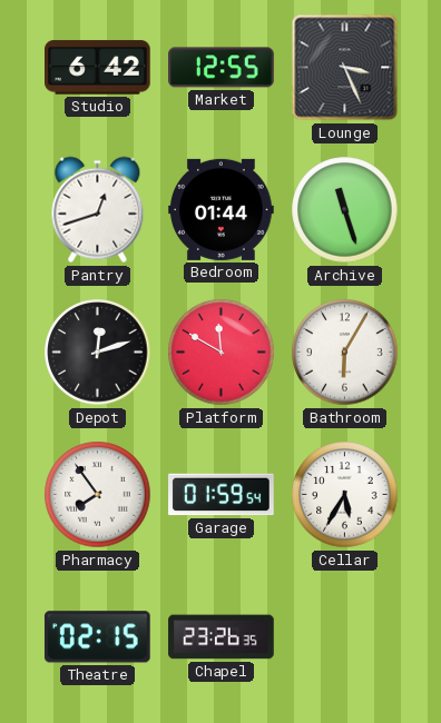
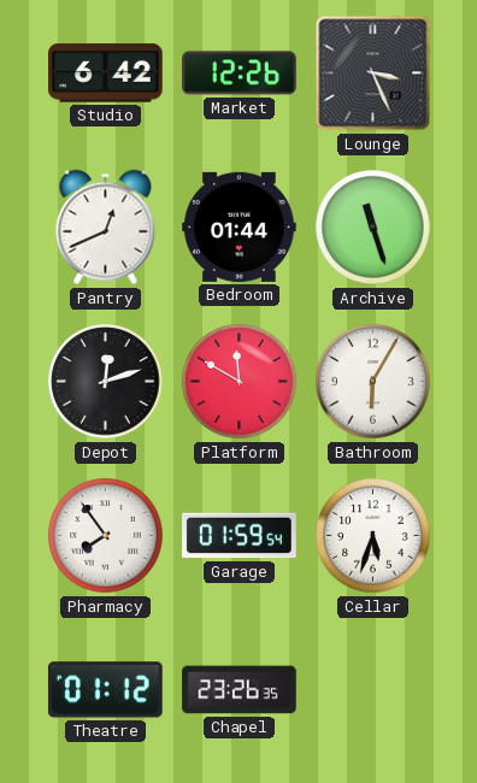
Market: 12:55 -> 12:26
Pantry: 12:42 -> 12:41
Cellar: 5:35 -> 5:33
Theatre: 02:15 -> 01:12
